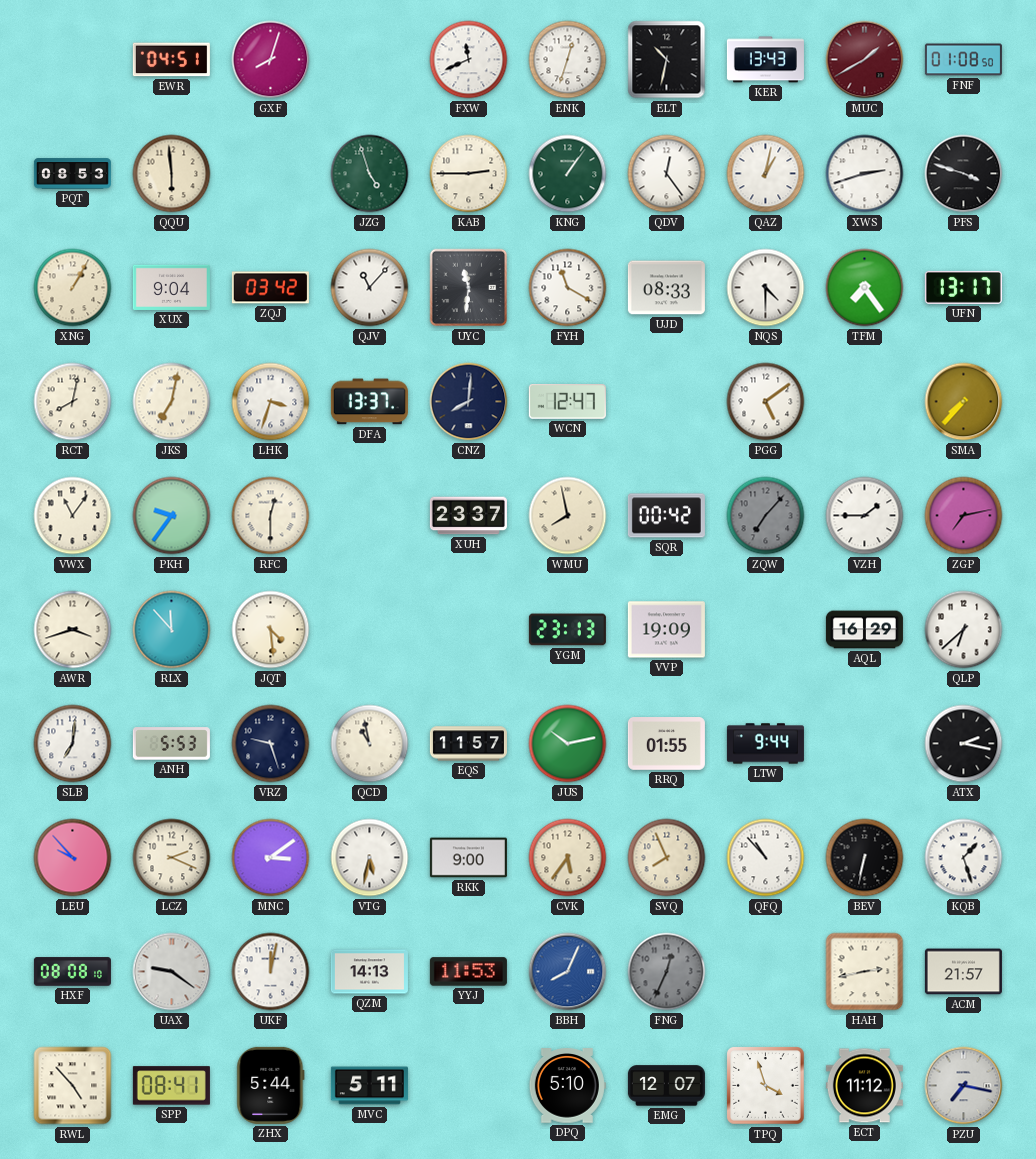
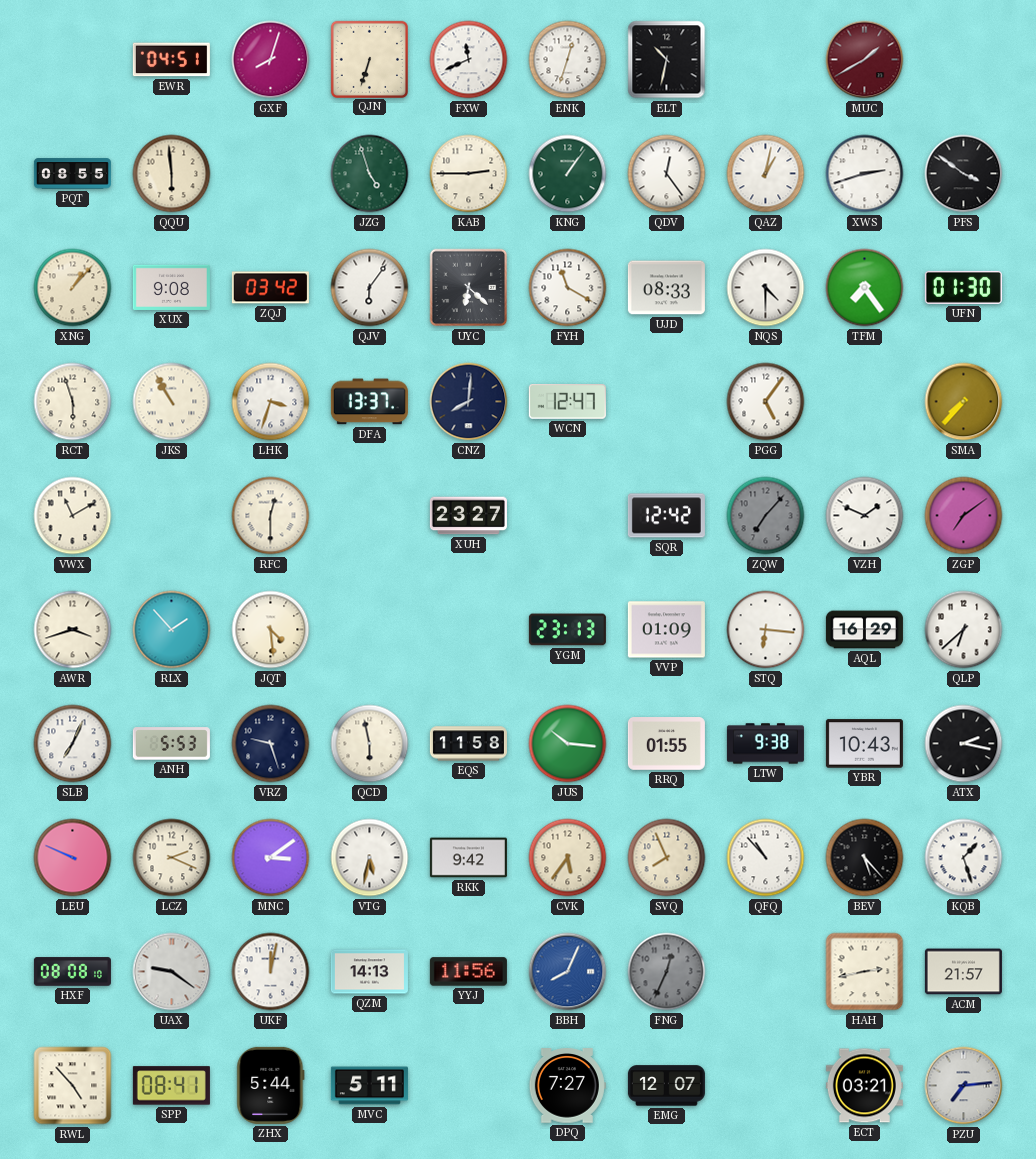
QJN: none -> 6:33
KER: 13:43 -> none
FNF: 01:08 -> none
PQT: 08:53 -> 08:55
PFS: 3:48 -> 3:51
XNG: 1:05 -> 1:07
XUX: 9:04 -> 9:08
QJV: 11:07 -> 6:06
UYC: 11:31 -> 6:22
UFN: 13:17 -> 01:30
RCT: 8:02 -> 5:57
JKS: 7:02 -> 10:55
PGG: 5:09 -> 5:06
VWX: 11:06 -> 11:10
PKH: 9:36 -> none
XUH: 23:37 -> 23:27
WMU: 7:58 -> none
SQR: 00:42 -> 12:42
VZH: 1:45 -> 1:49
ZGP: 7:13 -> 7:09
RLX: 11:53 -> 1:53
VVP: 19:09 -> 01:09
STQ: none -> 6:16
SLB: 7:01 -> 7:04
QCD: 10:58 -> 5:58
EQS: 11:57 -> 11:58
JUS: 10:13 -> 10:16
LTW: 9:44 -> 9:38
YBR: none -> 10:43
LEU: 9:53 -> 9:49
RKK: 9:00 -> 9:42
BEV: 6:32 -> 5:23
YYJ: 11:53 -> 11:56
DPQ: 5:10 -> 7:27
TPQ: 3:57 -> none
ECT: 11:12 -> 03:21
PZU: 7:17 -> 7:14
